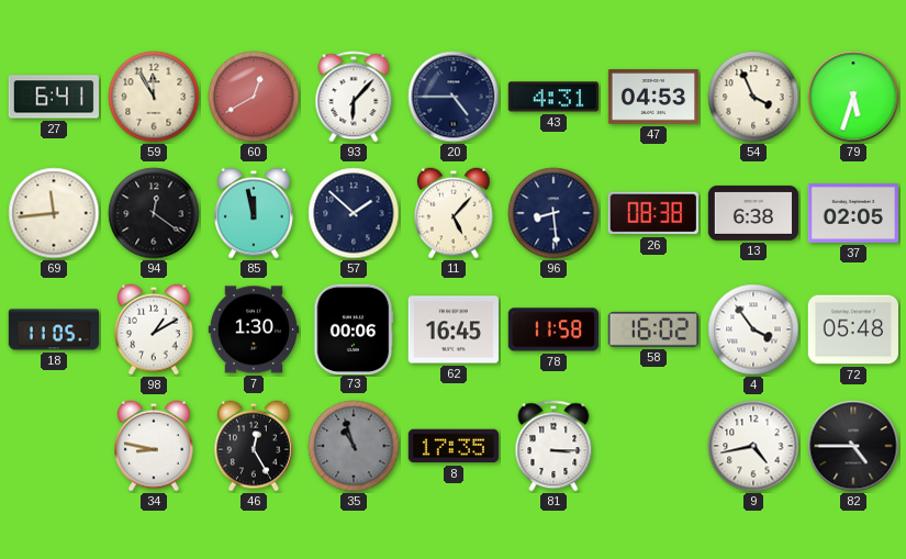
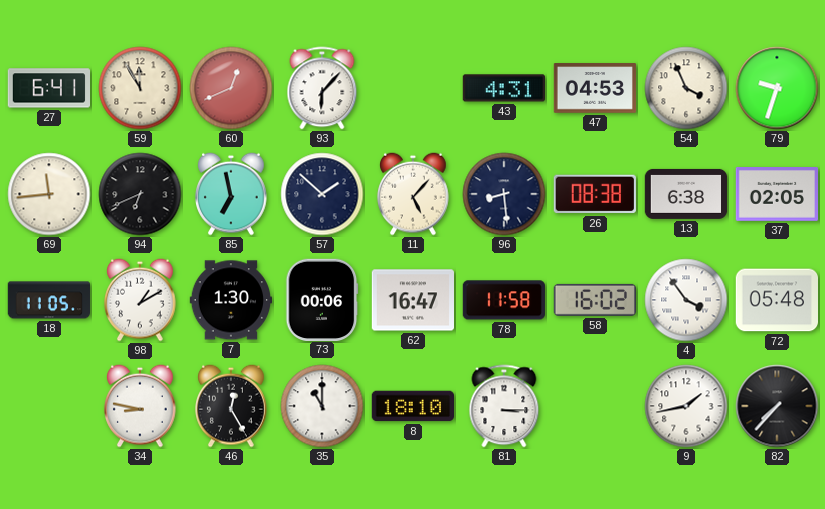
60: 12:40 -> 12:41
20: 4:45 -> none
79: 5:33 -> 9:33
94: 12:21 -> 6:41
85: 11:58 -> 6:58
62: 16:45 -> 16:47
35: 10:57 -> 11:00
35 dial: grey -> white
8: 17:35 -> 18:10
9: 4:43 -> 1:43
82: 4:45 -> 7:37
